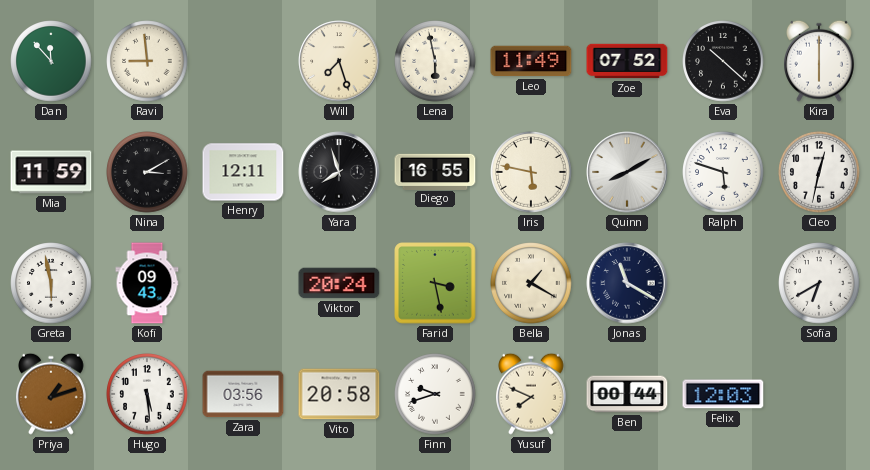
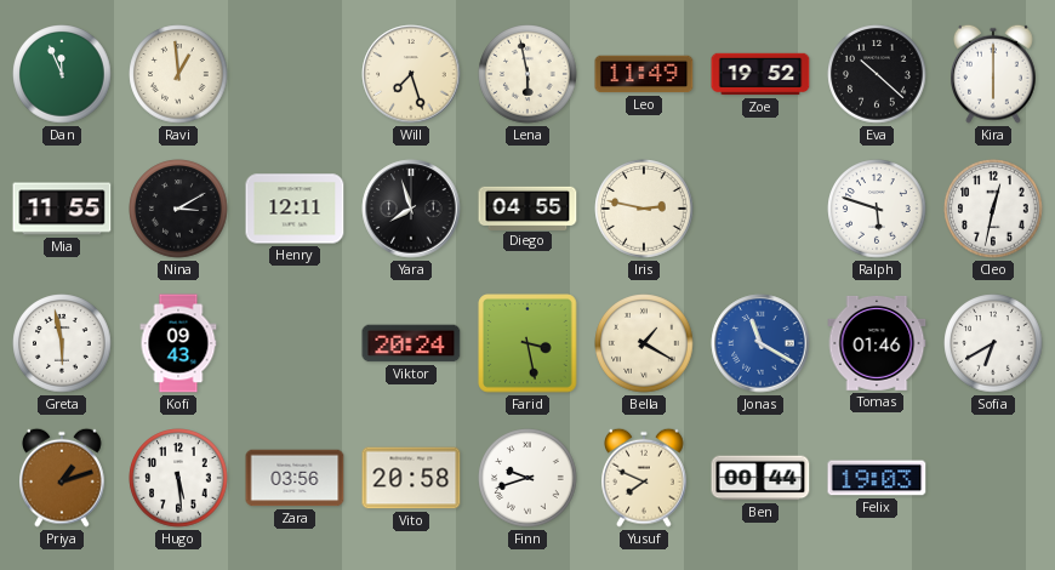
Dan: 11:53 -> 11:56
Ravi: 8:59 -> 12:59
Zoe: 07:52 -> 19:52
Mia: 11:59 -> 11:55
Diego: 16:55 -> 04:55
Iris: 5:47 -> 2:47
Quinn: 8:10 -> none
Jonas dial: navy -> blue
Tomas: none -> 01:46
Felix: 12:03 -> 19:03
